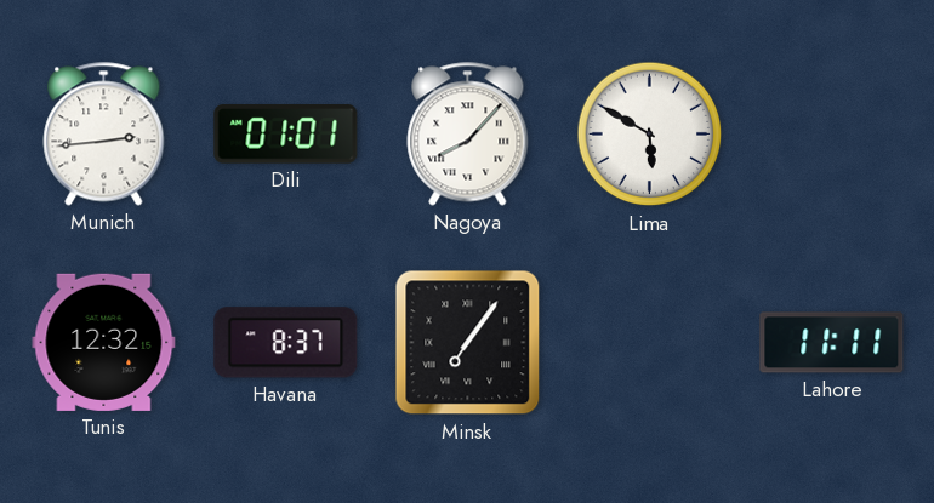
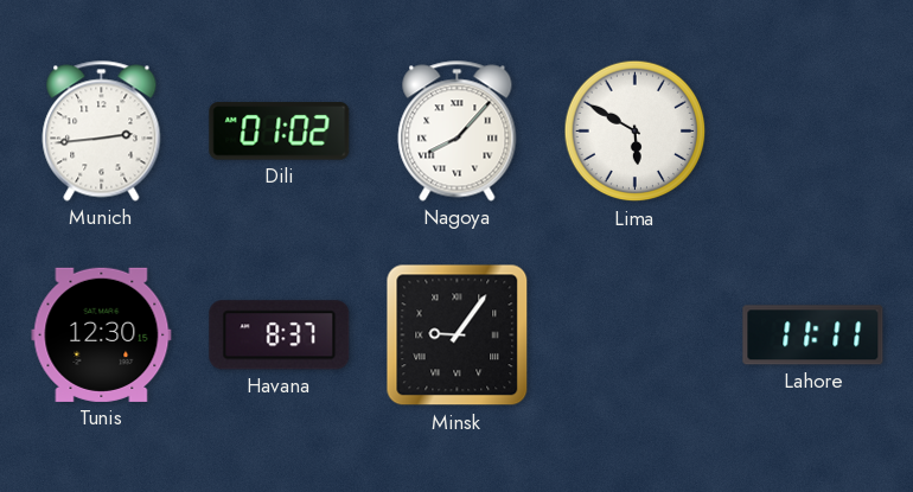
Dili: 01:01 -> 01:02
Tunis: 12:32 -> 12:30
Minsk: 7:06 -> 9:06
